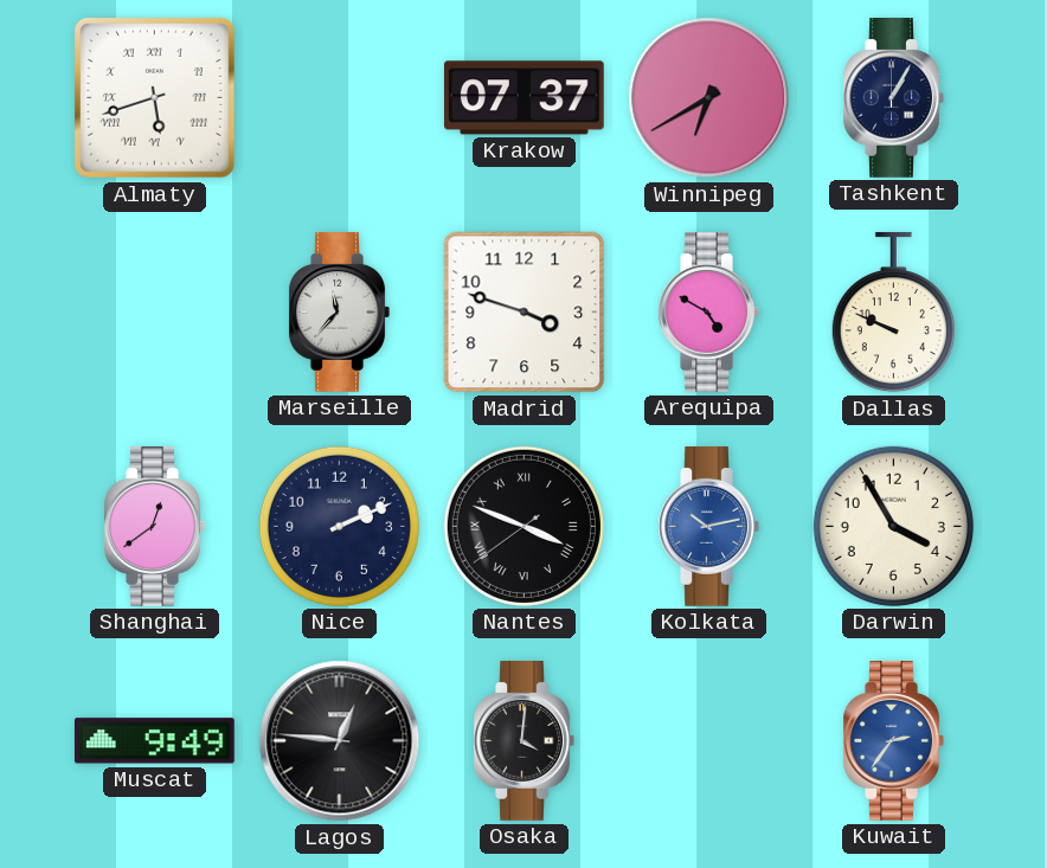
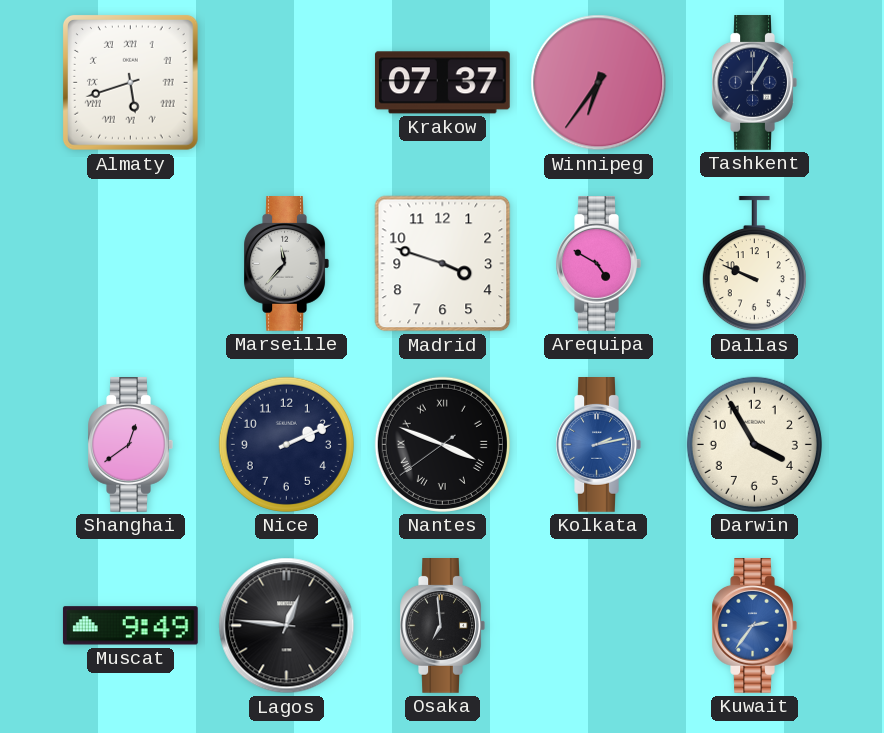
Winnipeg: 6:40 -> 6:36
Kolkata: 10:13 -> 2:13
Osaka: 4:01 -> 6:59
